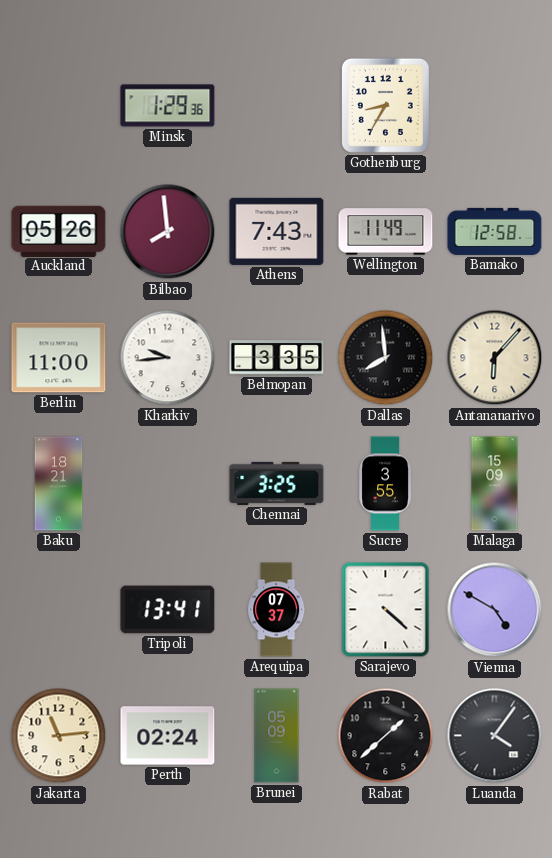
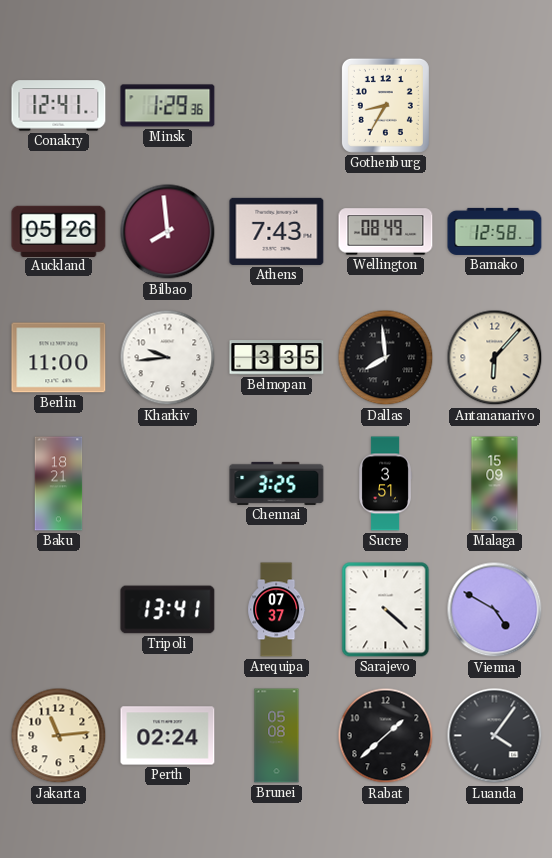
Conakry: none -> 12:41
Wellington: 11:49 -> 08:49
Sucre: 3:55 -> 3:51
Brunei: 05:09 -> 05:08
